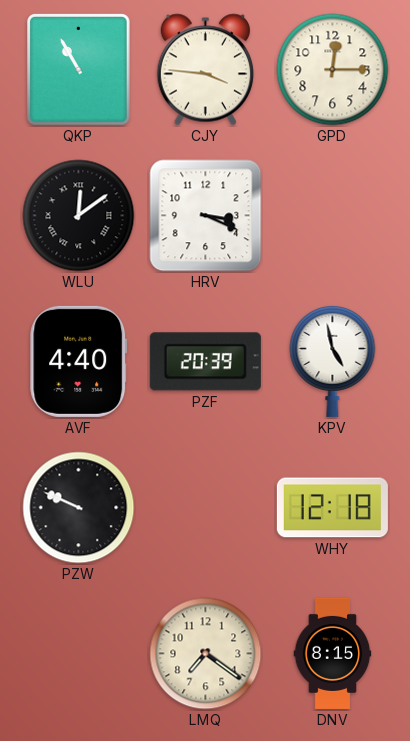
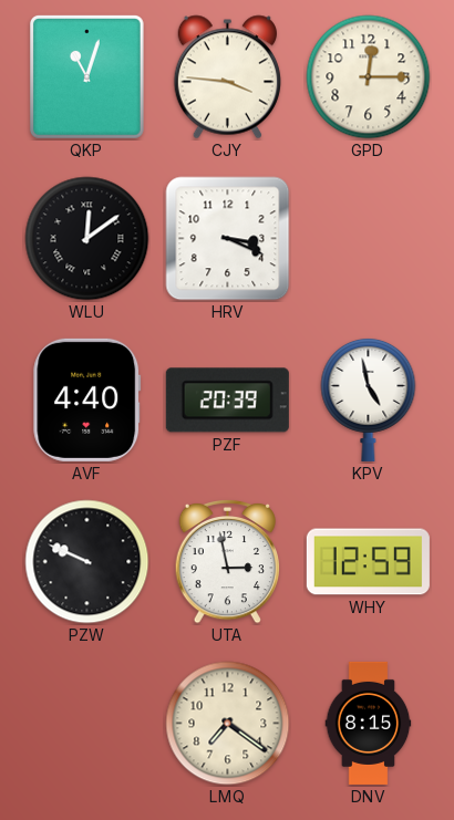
QKP: 10:55 -> 11:03
UTA: none -> 2:58
WHY: 12:18 -> 12:59
